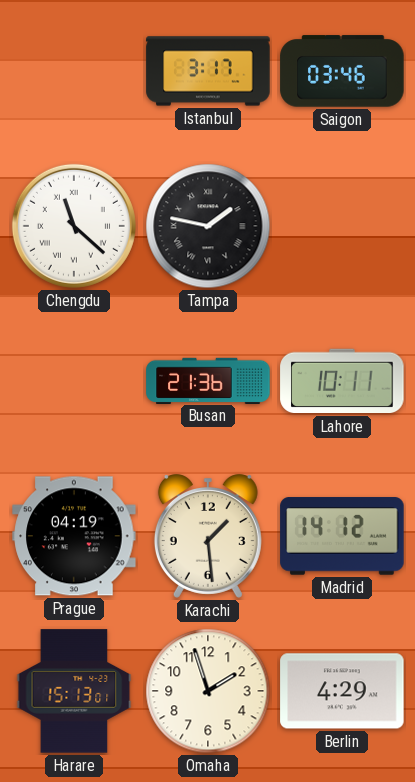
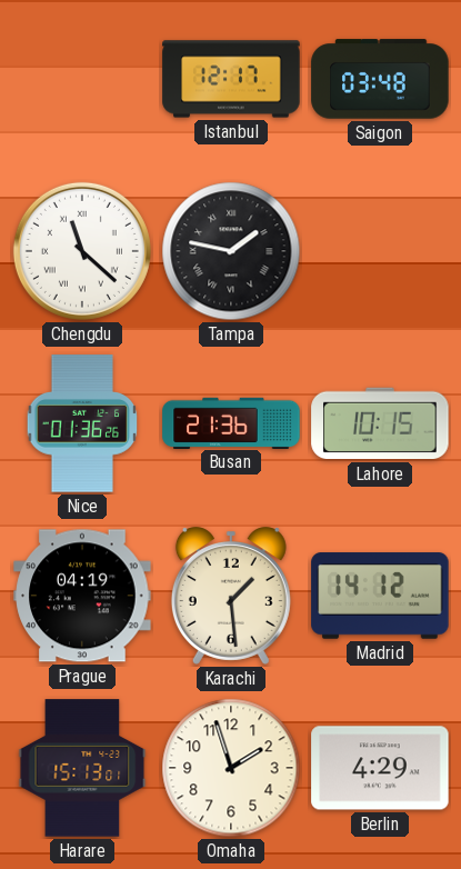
Istanbul: 3:17 -> 12:17
Saigon: 03:46 -> 03:48
Nice: none -> 01:36
Lahore: 10:11 -> 10:15
